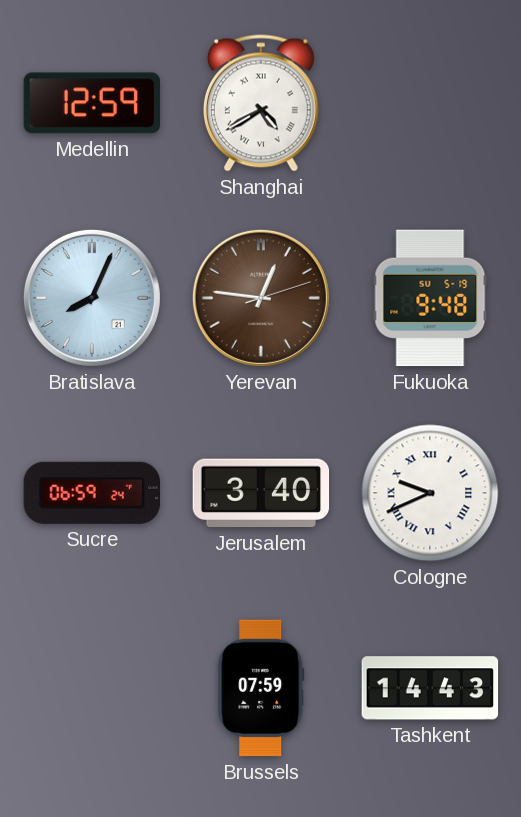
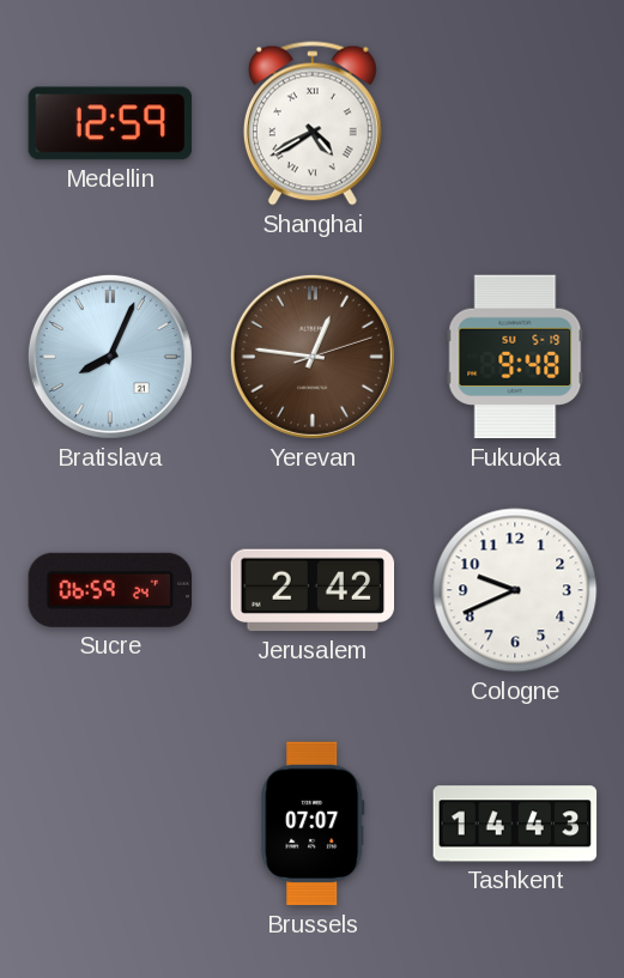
Jerusalem: 3:40 -> 2:42
Cologne numerals: Roman -> Arabic
Brussels: 07:59 -> 07:07
